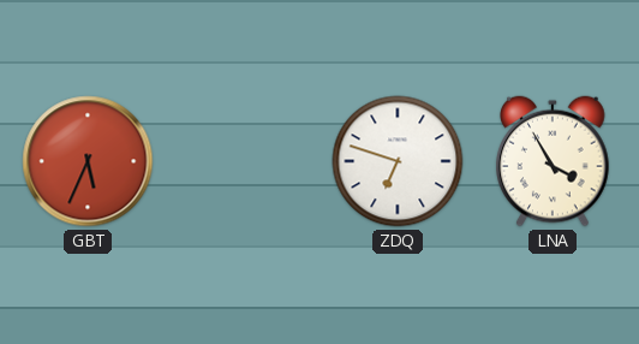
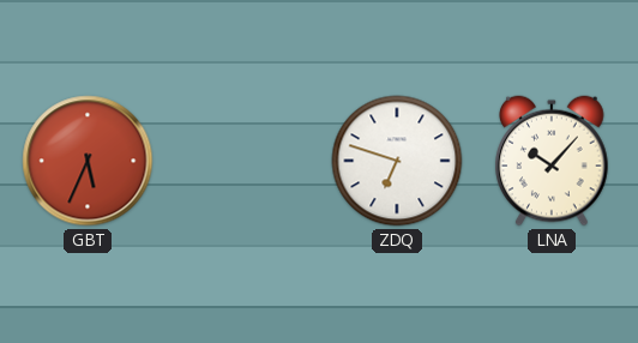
LNA: 3:55 -> 10:07
